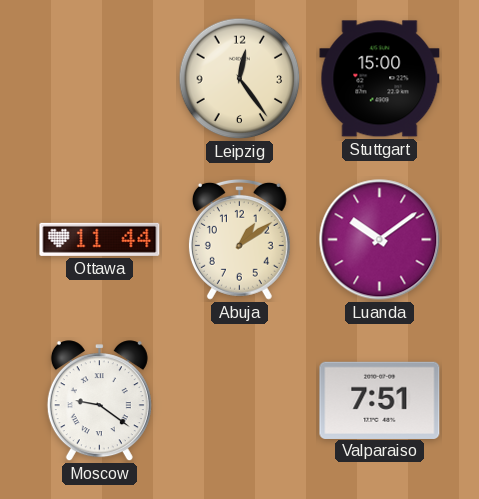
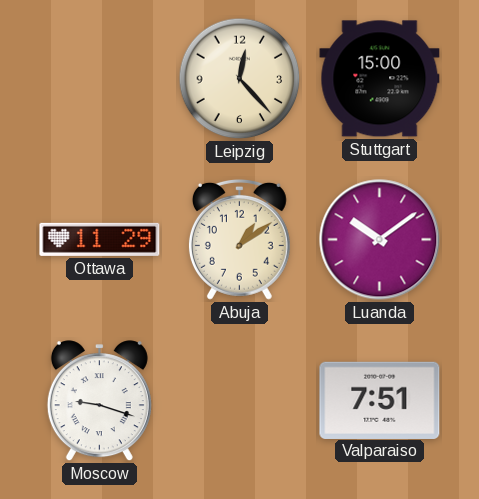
Leipzig: 12:24 -> 12:23
Ottawa: 11:44 -> 11:29
Moscow: 9:21 -> 9:18
